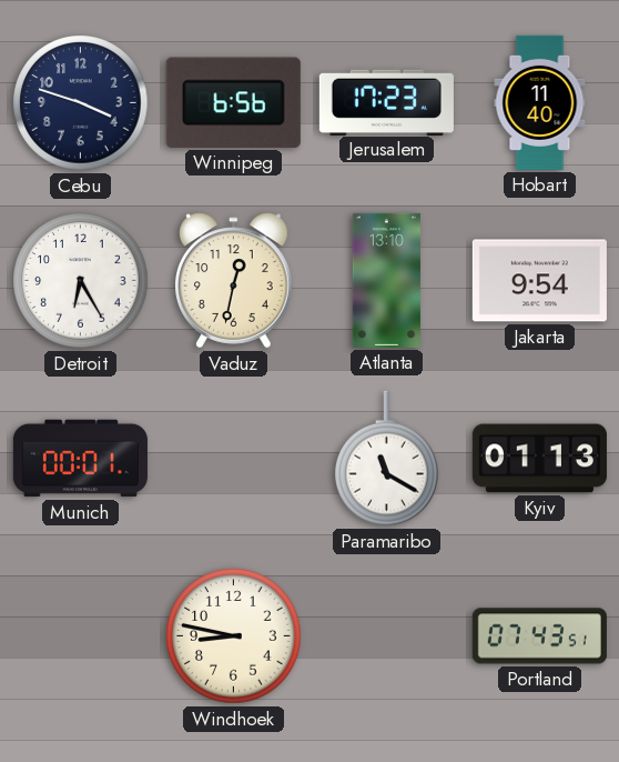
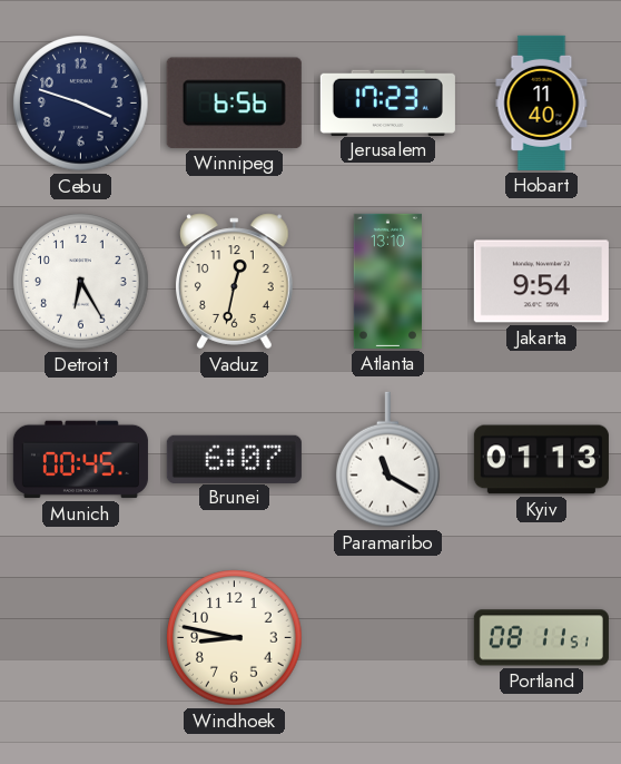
Munich: 00:01 -> 00:45
Brunei: none -> 6:07
Portland: 07:43 -> 08:11
